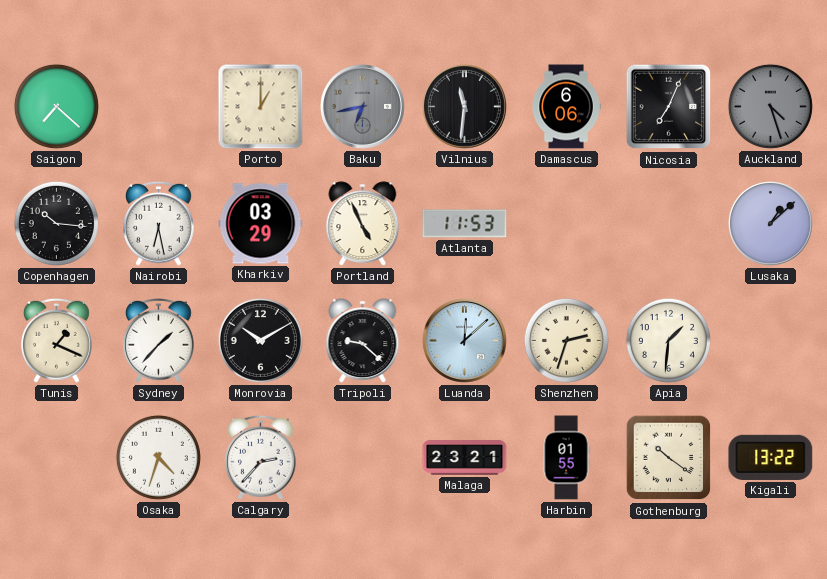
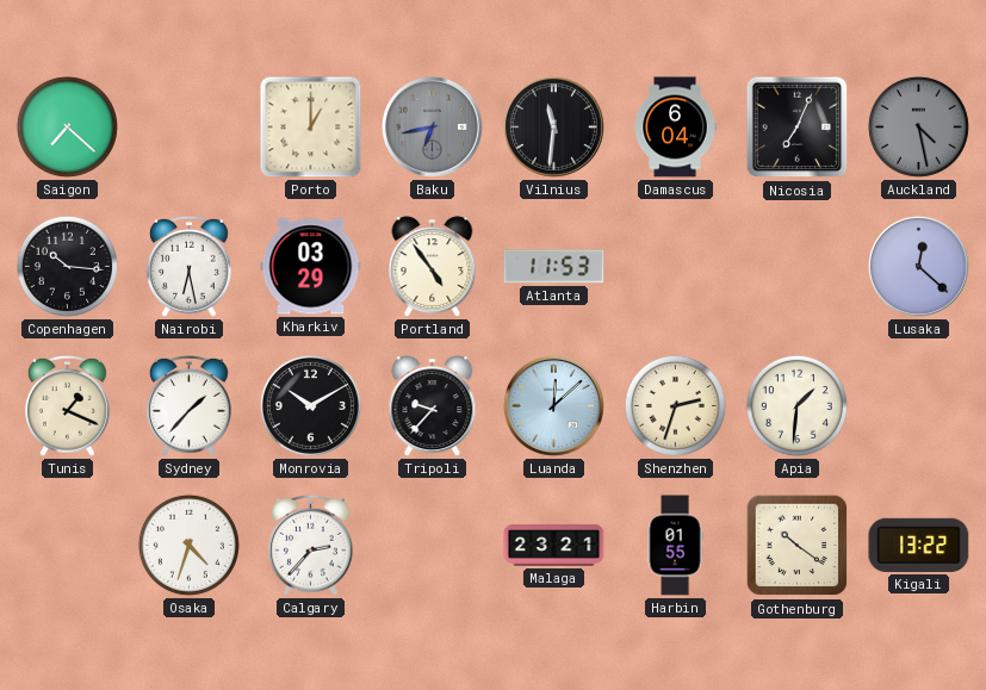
Damascus: 6:06 -> 6:04
Auckland: 4:27 -> 4:28
Portland: 4:56 -> 4:54
Lusaka: 1:08 -> 12:22
Tripoli: 9:22 -> 9:37
